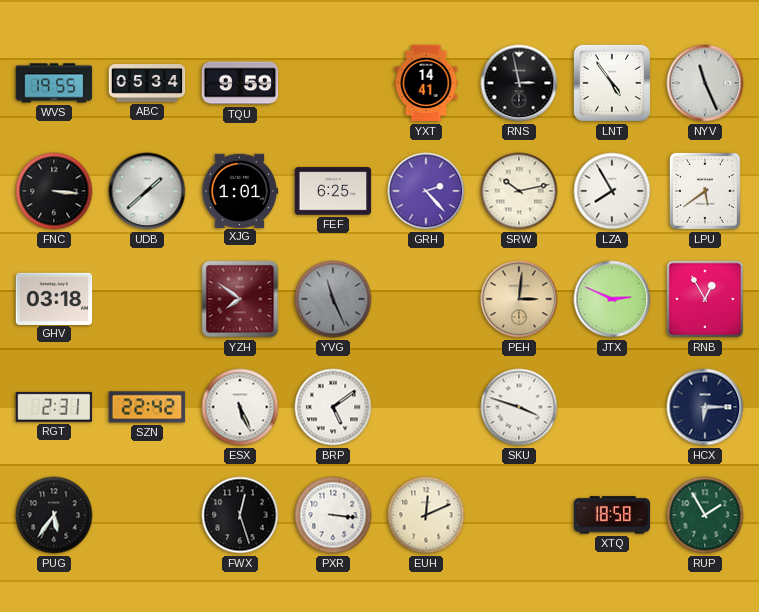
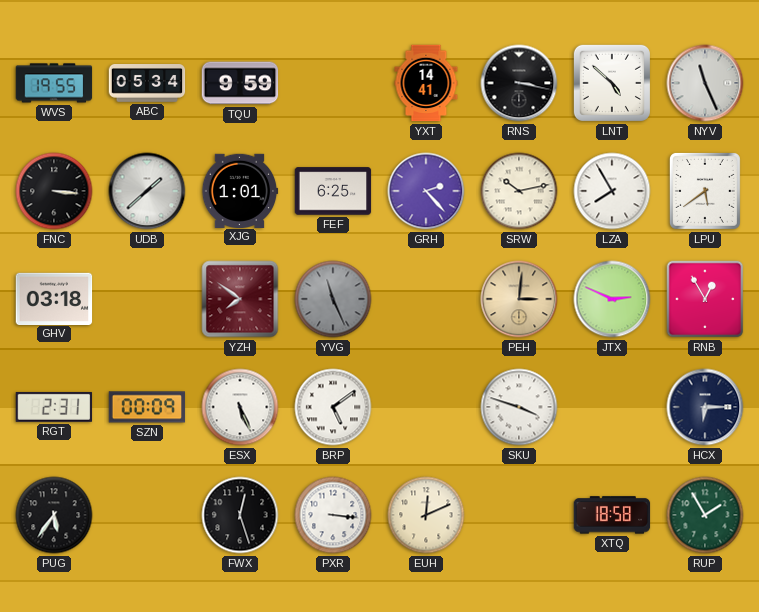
RNS: 2:58 -> 3:17
LNT: 4:54 -> 4:52
SZN: 22:42 -> 00:09
